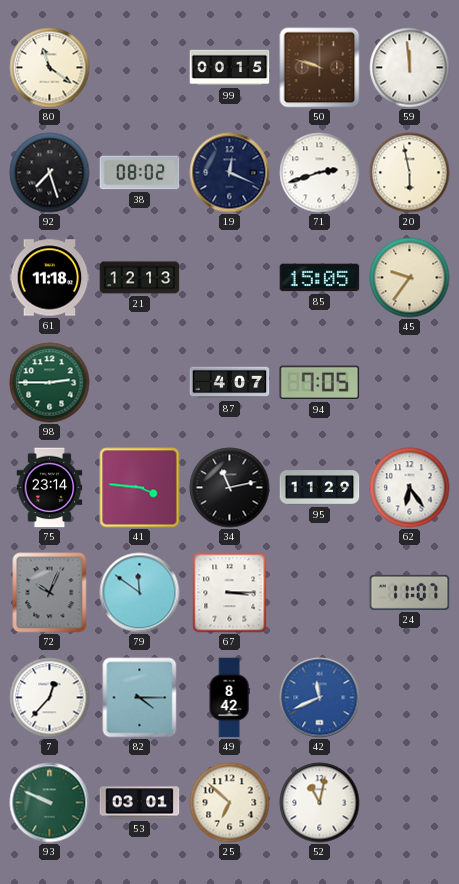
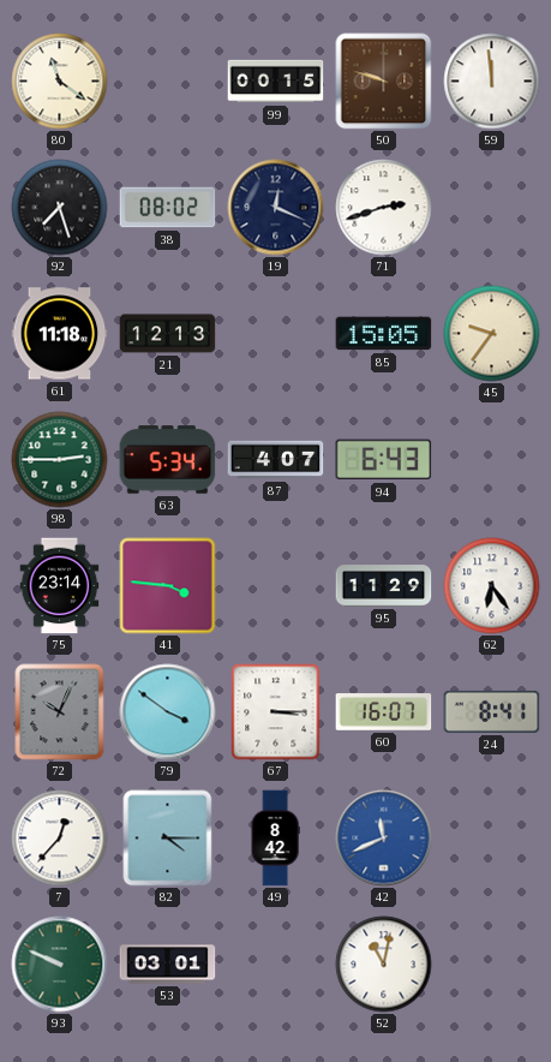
20: 5:58 -> none
63: none -> 5:34
94: 7:05 -> 6:43
34: 11:13 -> none
79: 11:51 -> 3:51
60: none -> 16:07
24: 11:07 -> 8:41
25: 6:52 -> none
